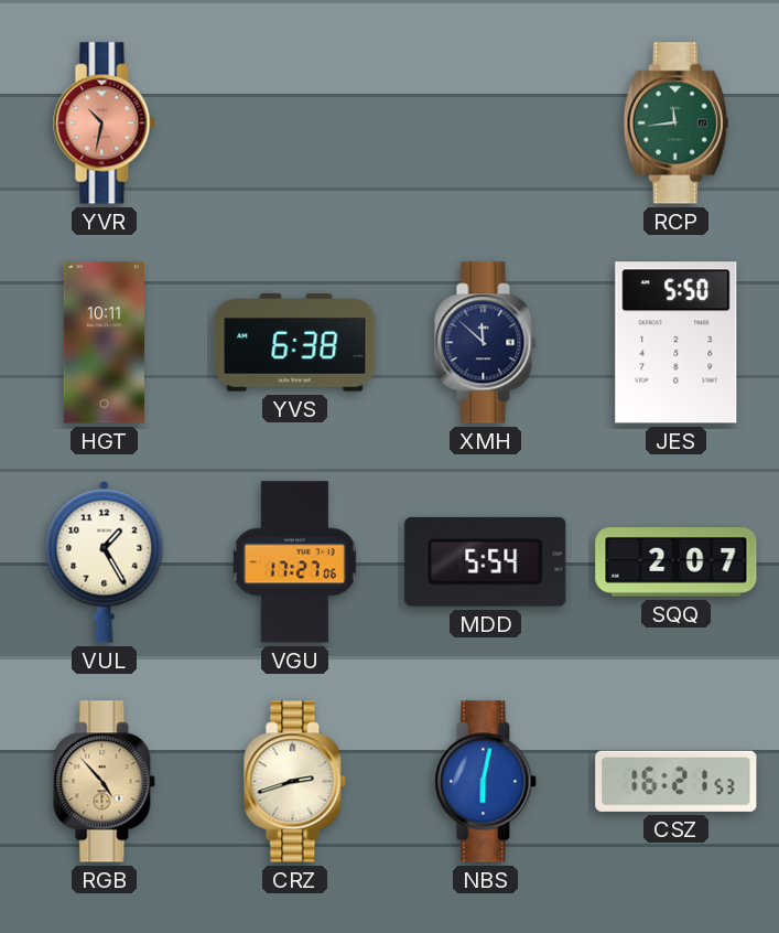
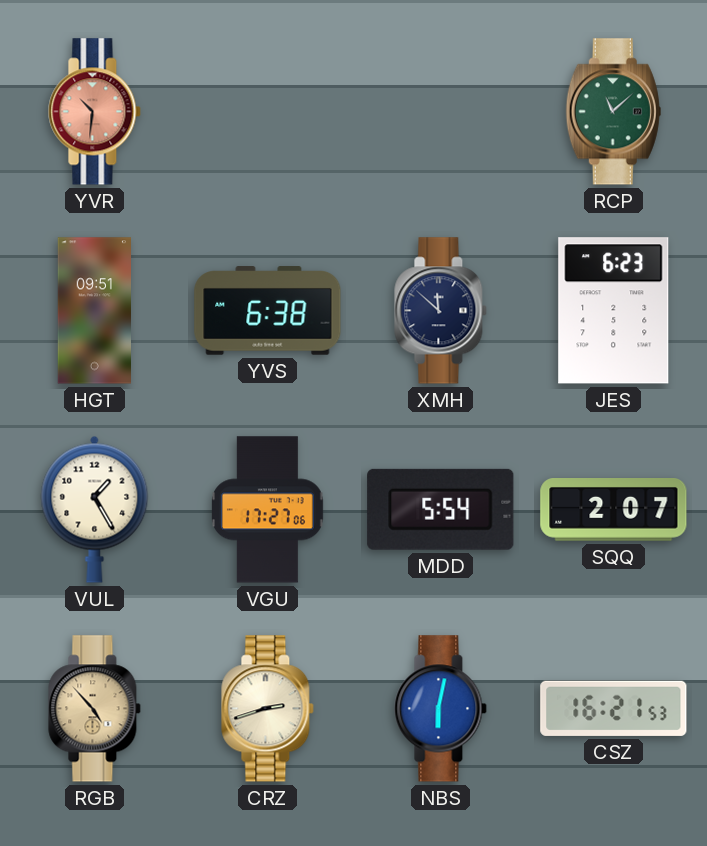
YVR: 10:32 -> 10:31
RCP: 11:44 -> 11:08
HGT: 10:11 -> 09:51
JES: 5:50 -> 6:23
